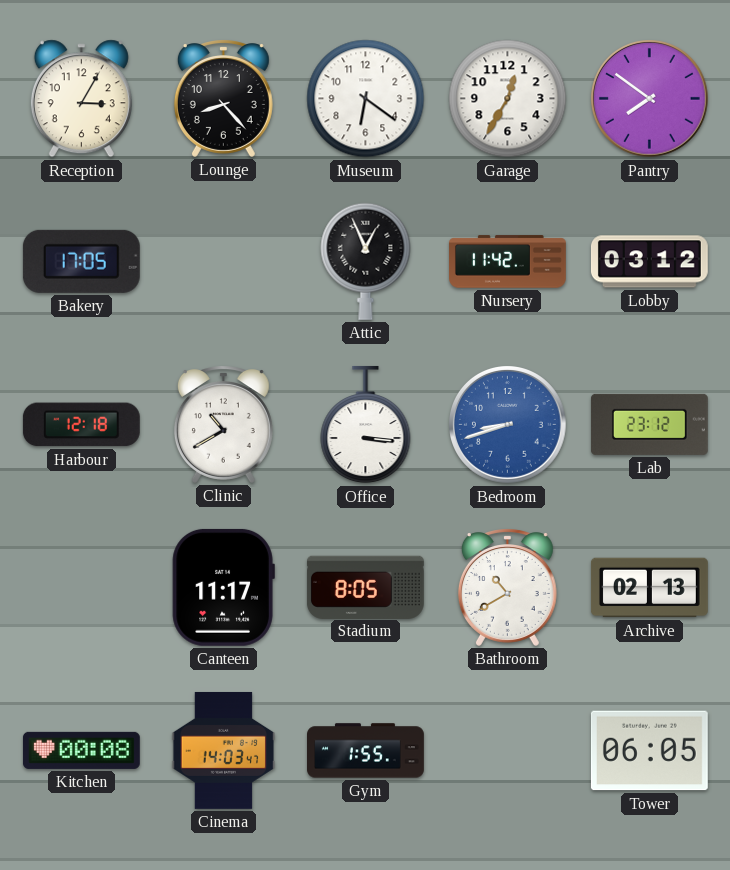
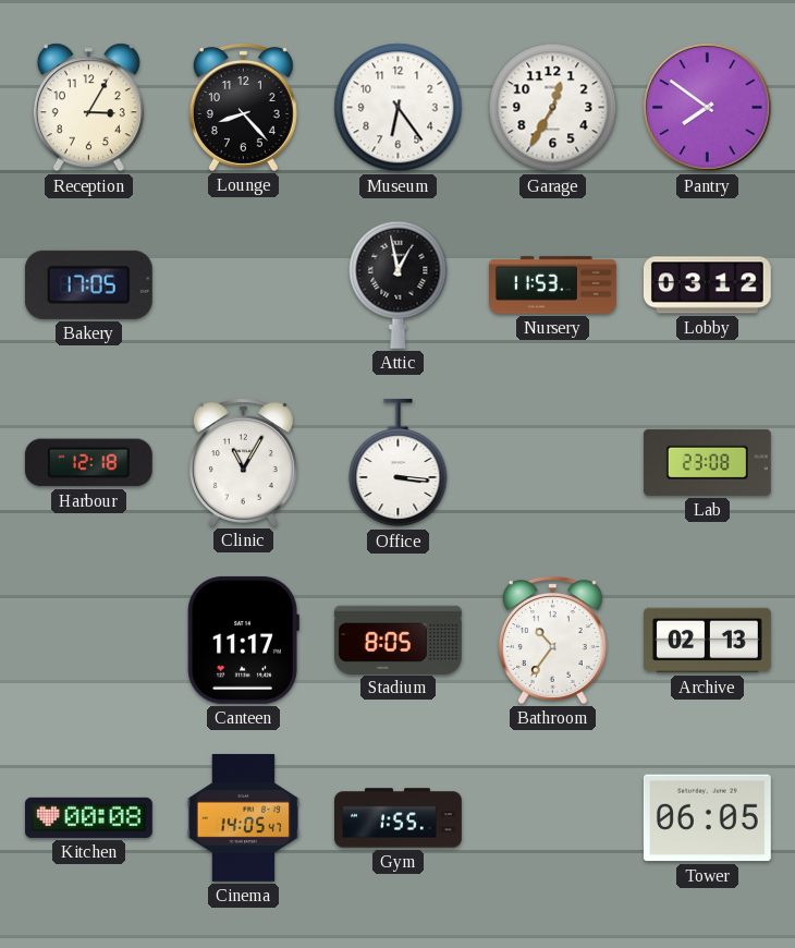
Museum: 6:21 -> 6:24
Attic: 12:56 -> 12:58
Nursery: 11:42 -> 11:53
Clinic: 10:40 -> 11:05
Bedroom: 8:42 -> none
Lab: 23:12 -> 23:08
Bathroom: 10:40 -> 10:36
Cinema: 14:03 -> 14:05
